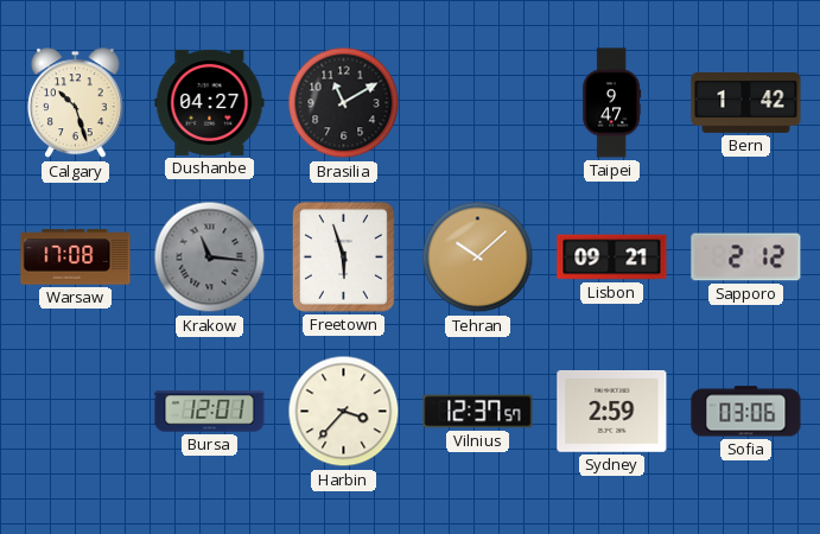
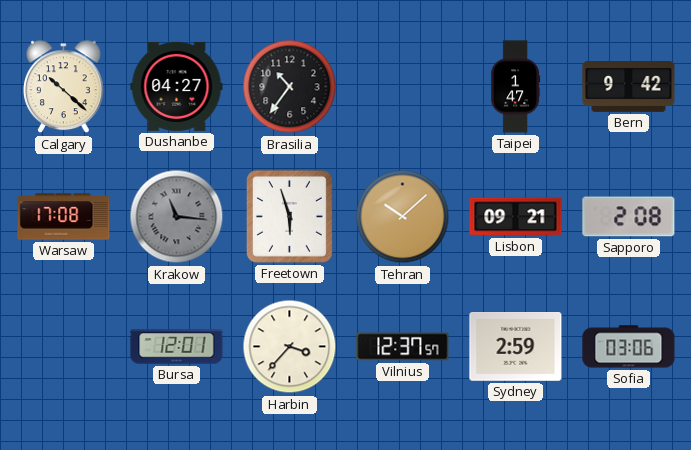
Calgary: 10:27 -> 10:22
Brasilia: 11:10 -> 10:36
Taipei: 9:47 -> 1:47
Bern: 1:42 -> 9:42
Sapporo: 2:12 -> 2:08
